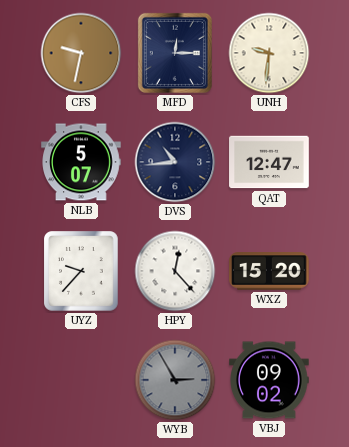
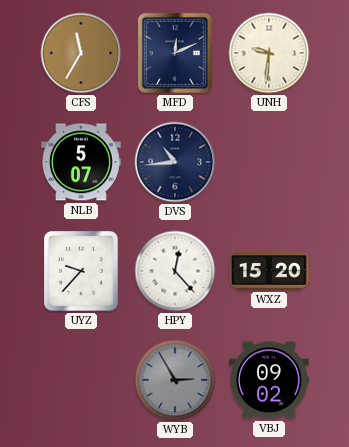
CFS: 9:32 -> 11:35
MFD: 12:15 -> 12:11
QAT: 12:47 -> none
